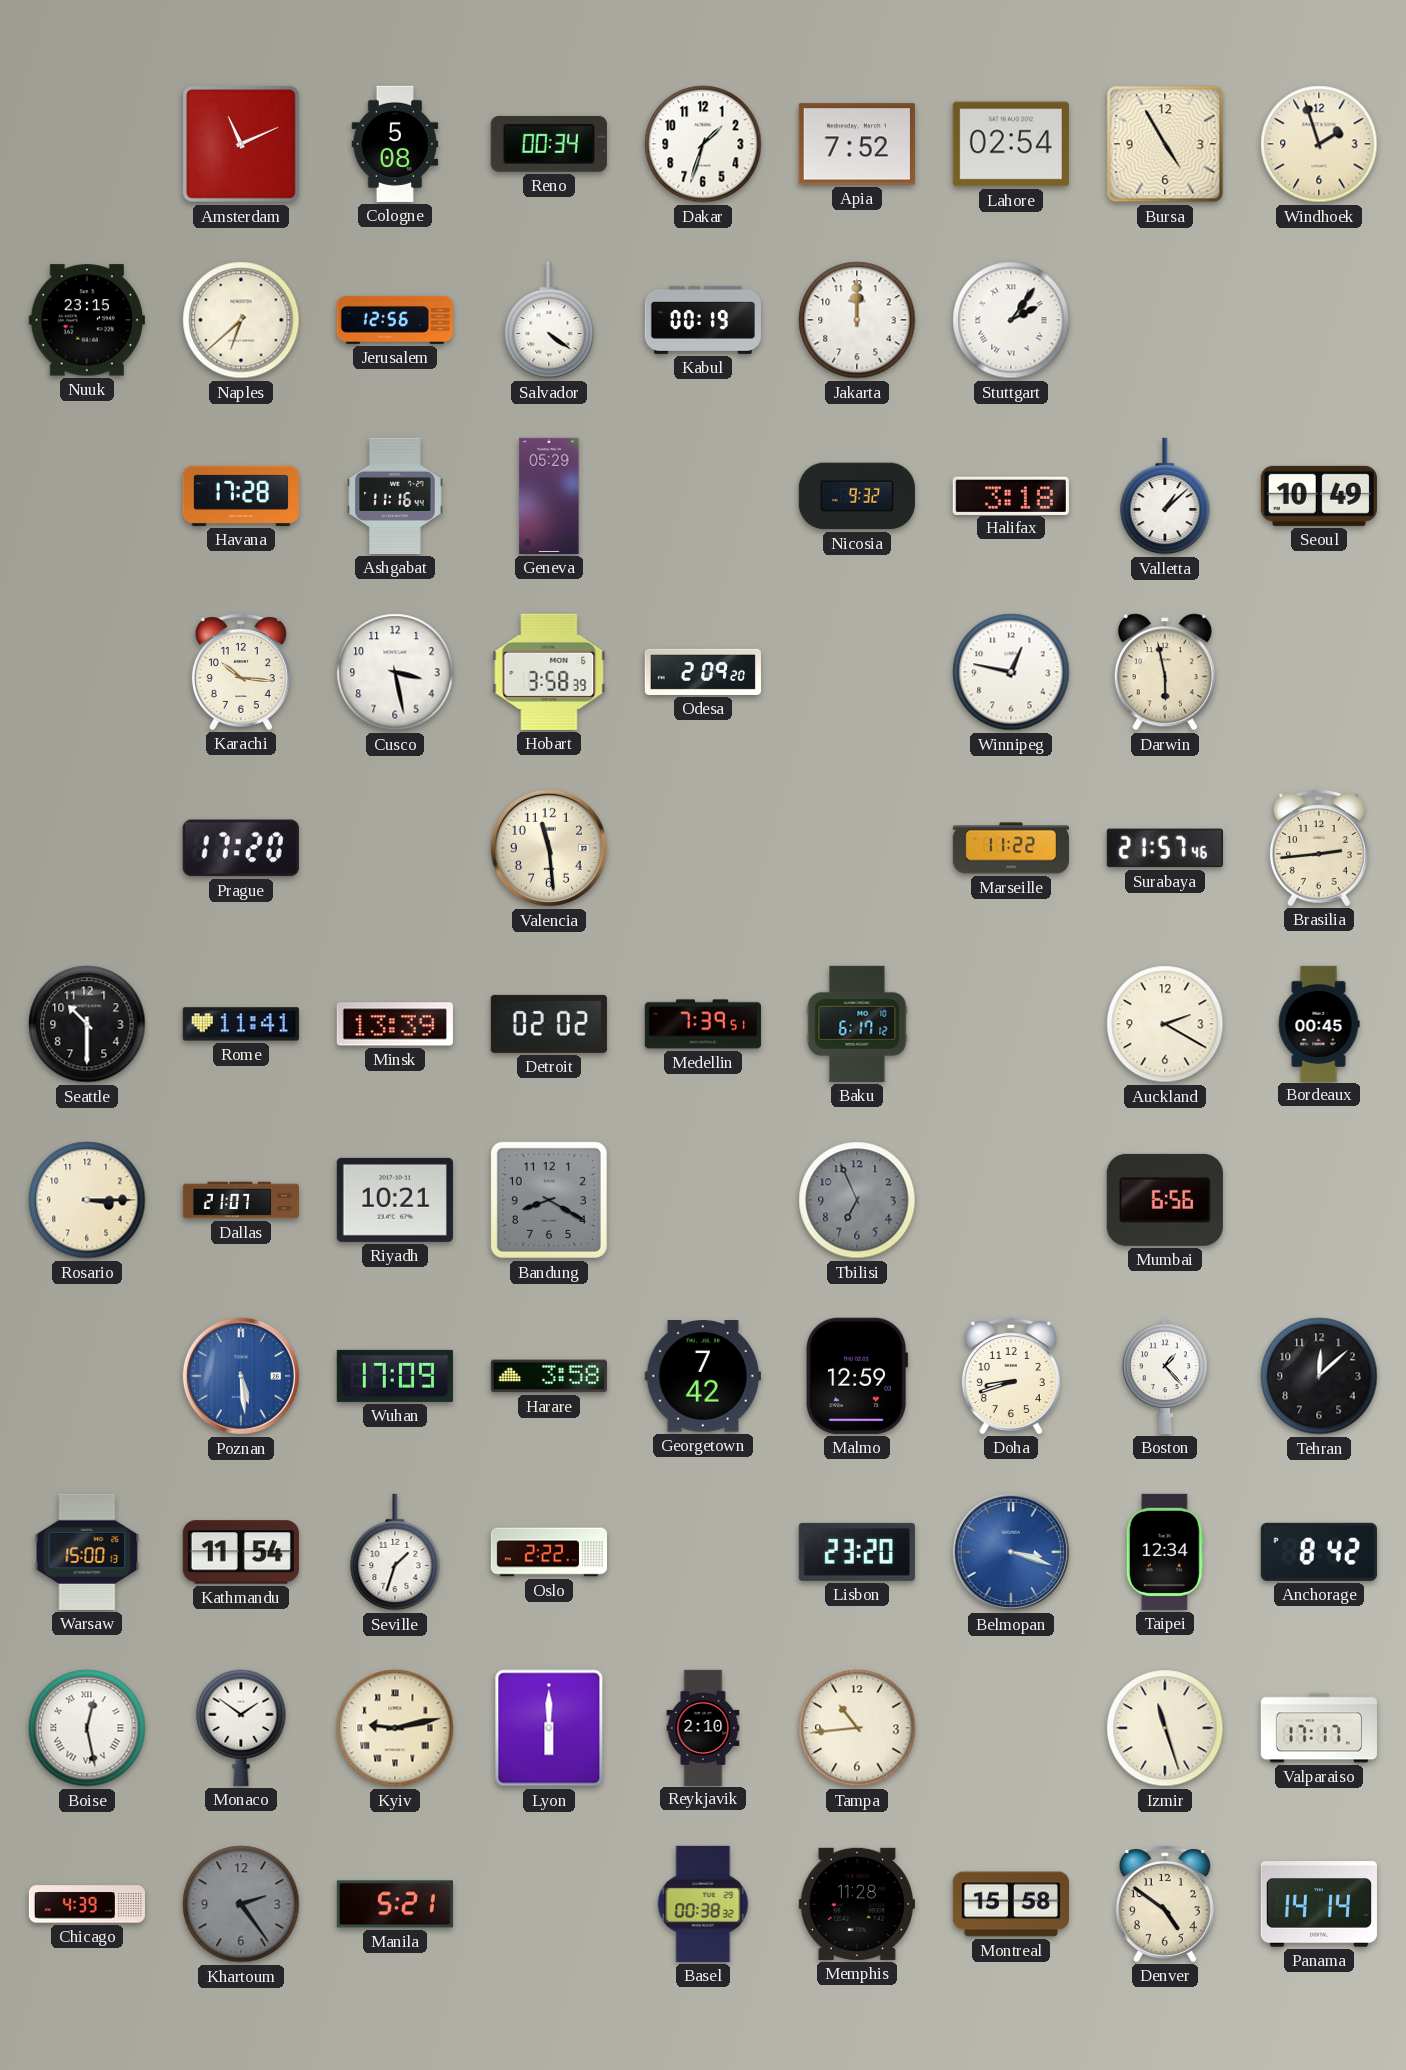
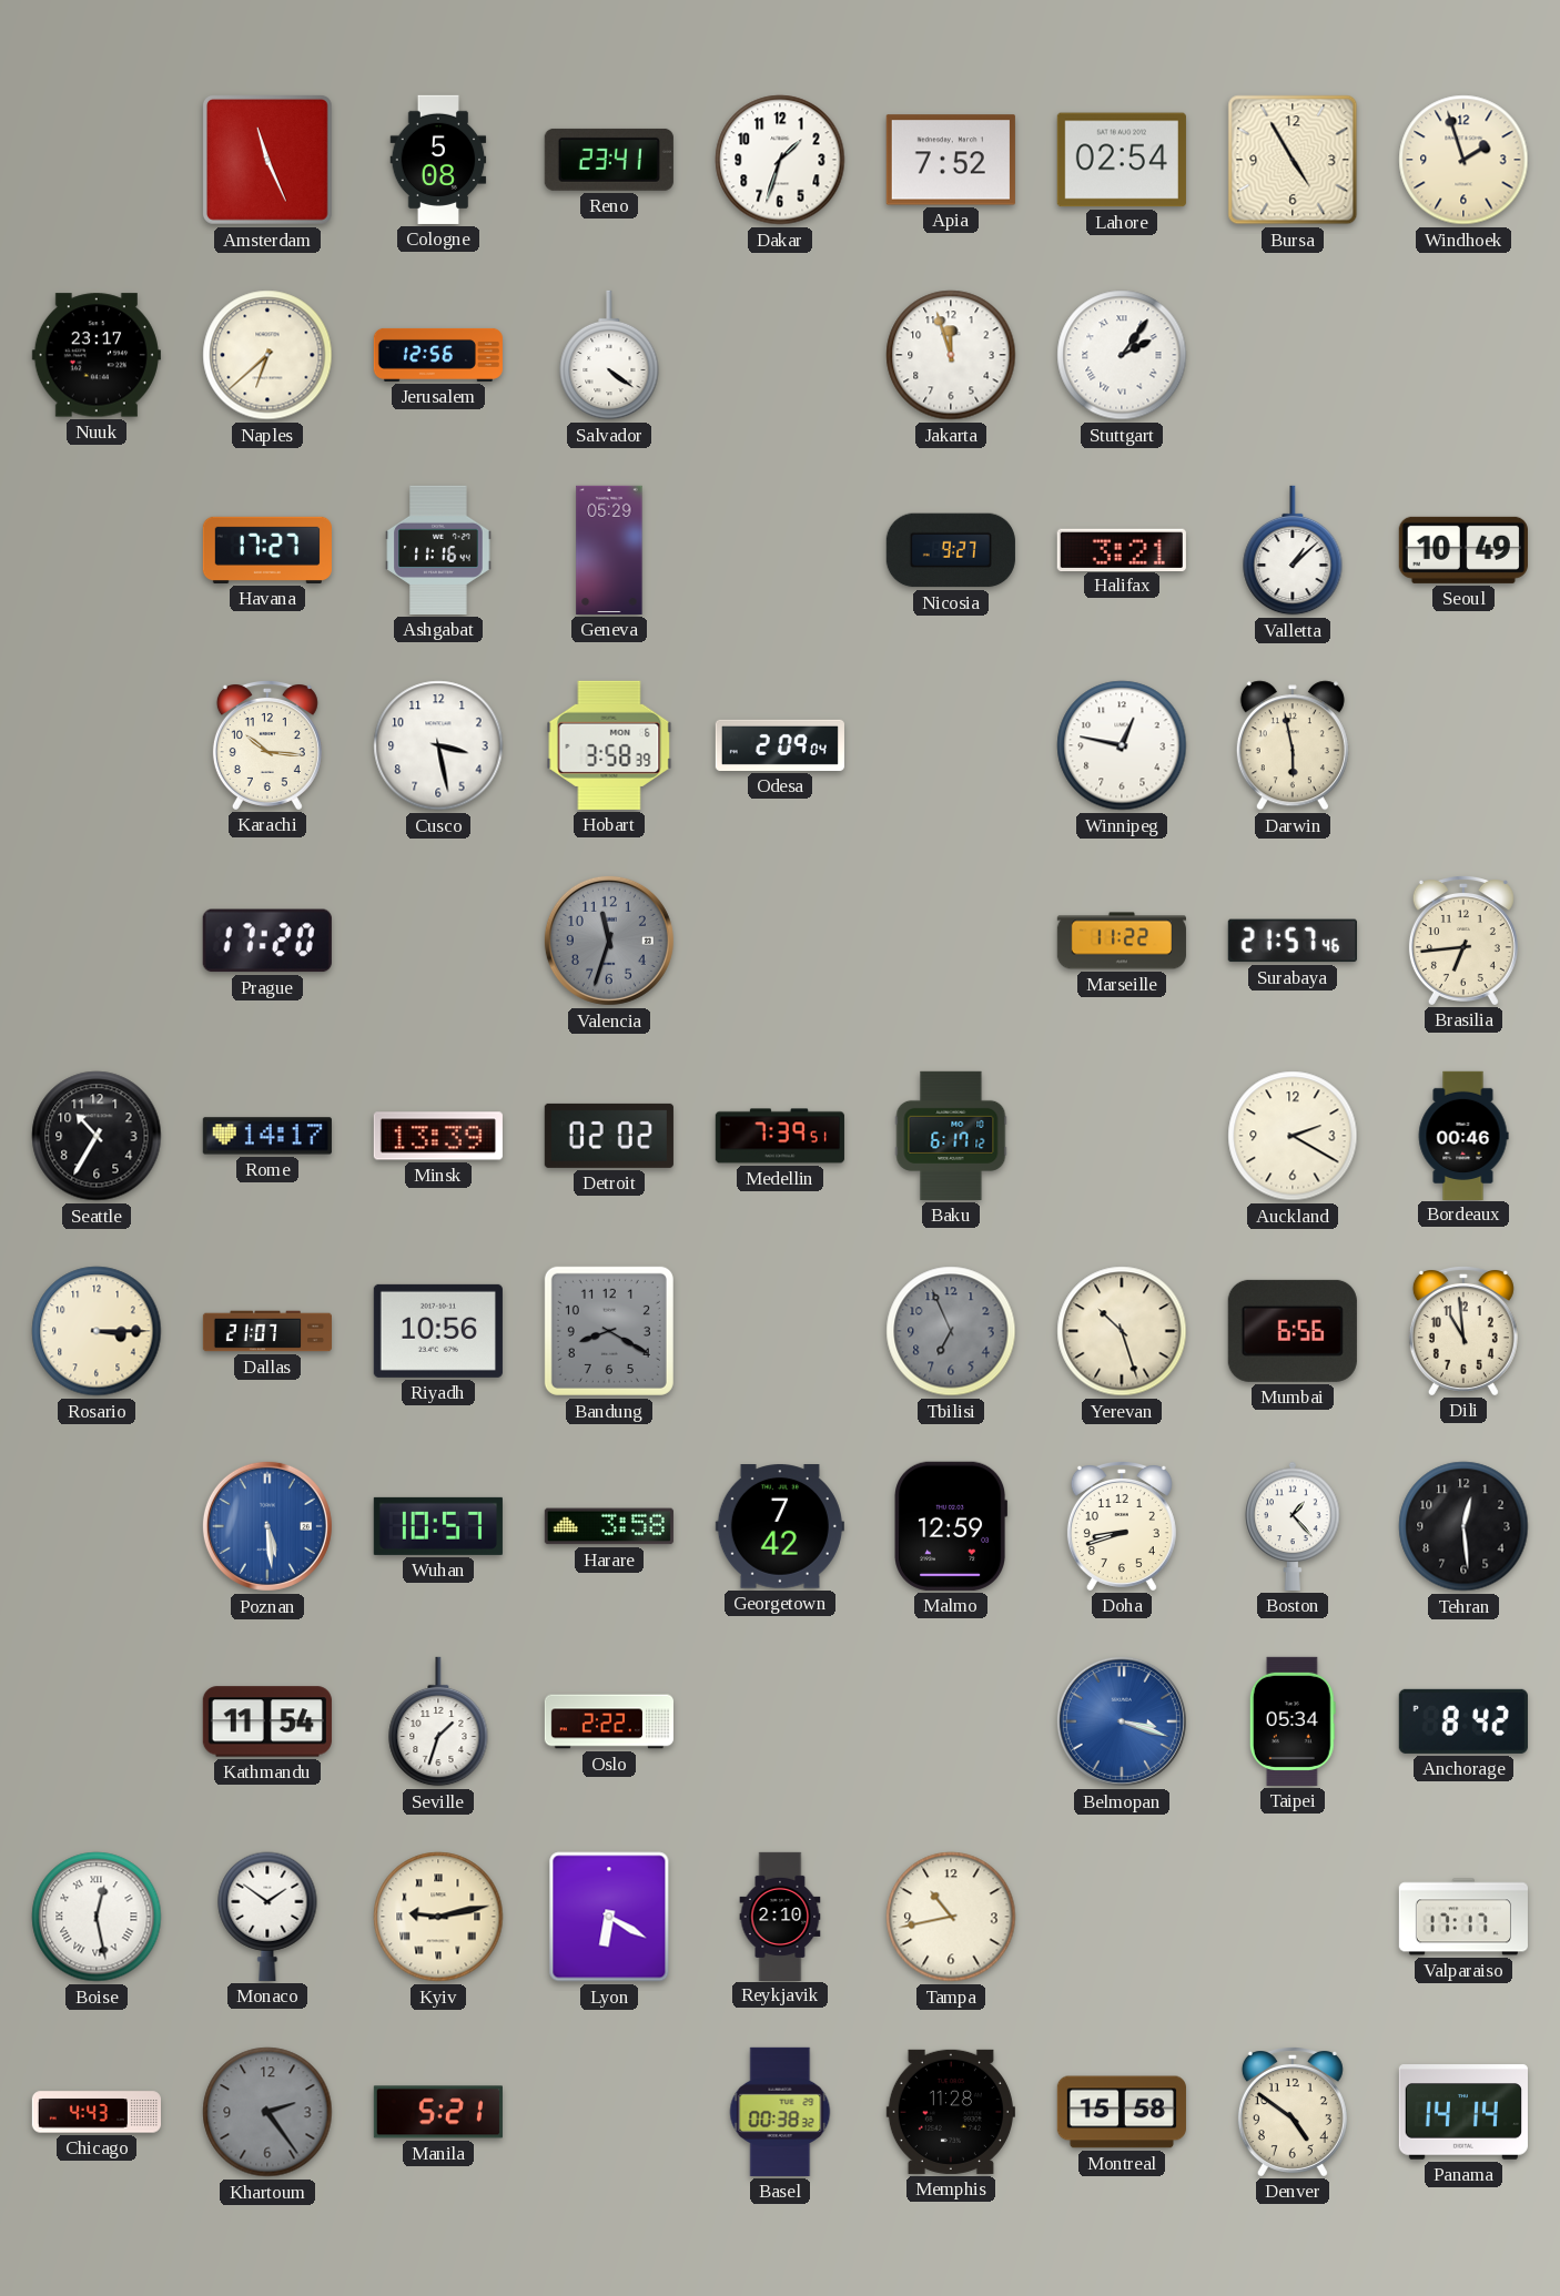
Amsterdam: 11:11 -> 11:26
Reno: 00:34 -> 23:41
Nuuk: 23:15 -> 23:17
Kabul: 00:19 -> none
Jakarta: 12:00 -> 11:57
Havana: 17:28 -> 17:27
Nicosia: 9:32 -> 9:27
Halifax: 3:18 -> 3:21
Odesa: 2:09:20 -> 2:09:04
Valencia: 11:29 -> 11:33
Valencia dial: cream -> grey
Brasilia: 2:44 -> 6:44
Seattle: 10:30 -> 10:35
Rome: 11:41 -> 14:17
Bordeaux: 00:45 -> 00:46
Riyadh: 10:21 -> 10:56
Yerevan: none -> 10:27
Dili: none -> 10:59
Wuhan: 17:09 -> 10:57
Tehran: 12:08 -> 12:29
Warsaw: 15:00 -> none
Lisbon: 23:20 -> none
Taipei: 12:34 -> 05:34
Lyon: 6:00 -> 6:20
Tampa: 10:44 -> 10:43
Izmir: 11:27 -> none
Chicago: 4:39 -> 4:43
